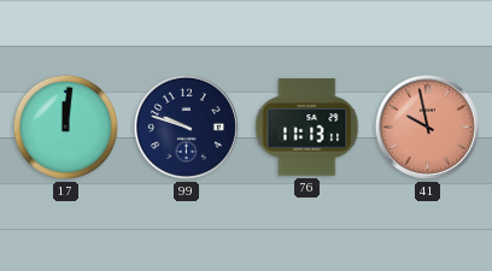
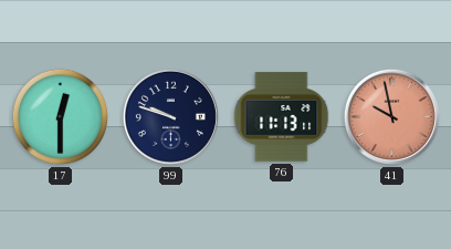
17: 12:01 -> 12:30
